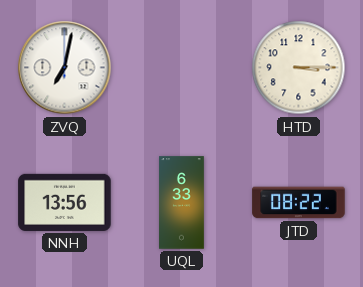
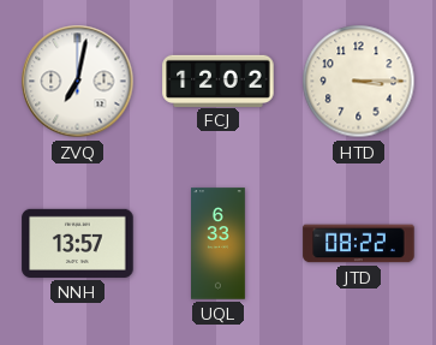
FCJ: none -> 12:02
NNH: 13:56 -> 13:57
